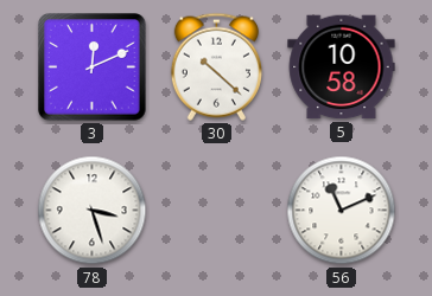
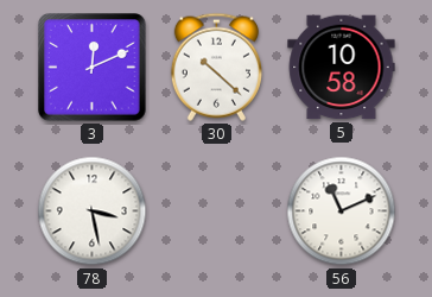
78: 3:27 -> 3:28
